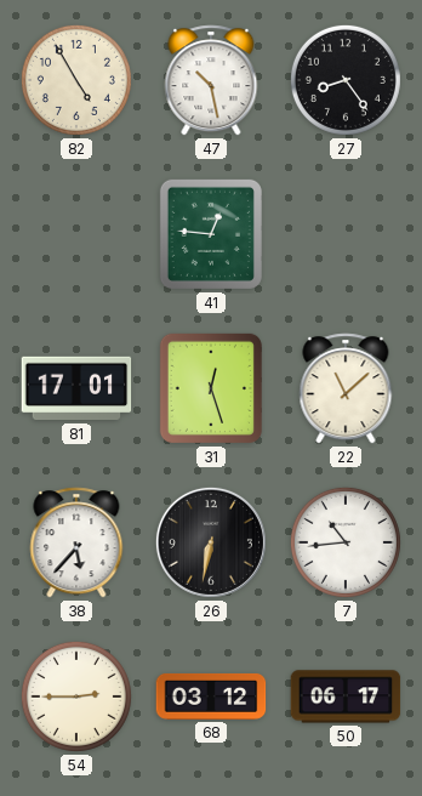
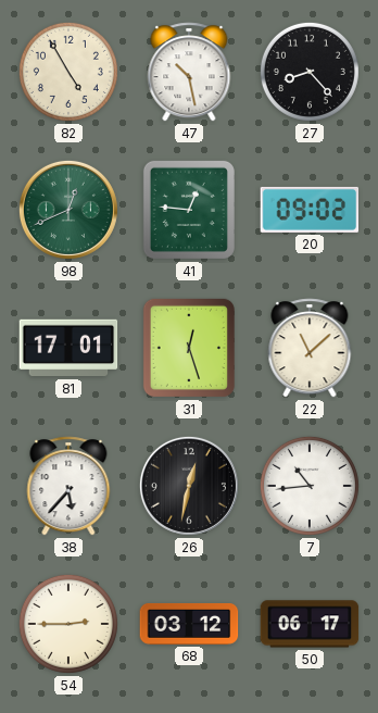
27: 8:24 -> 8:23
98: none -> 12:41
20: none -> 09:02
26: 6:32 -> 12:32
